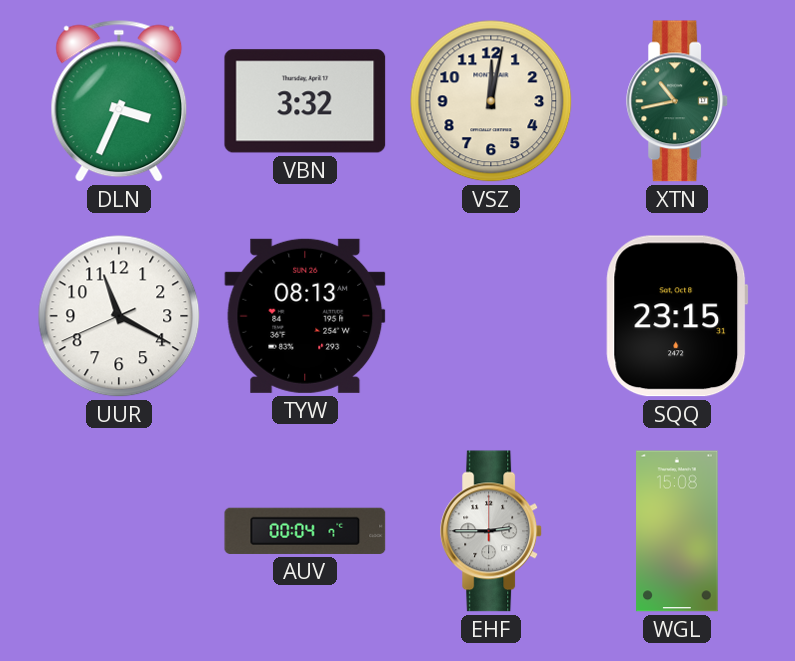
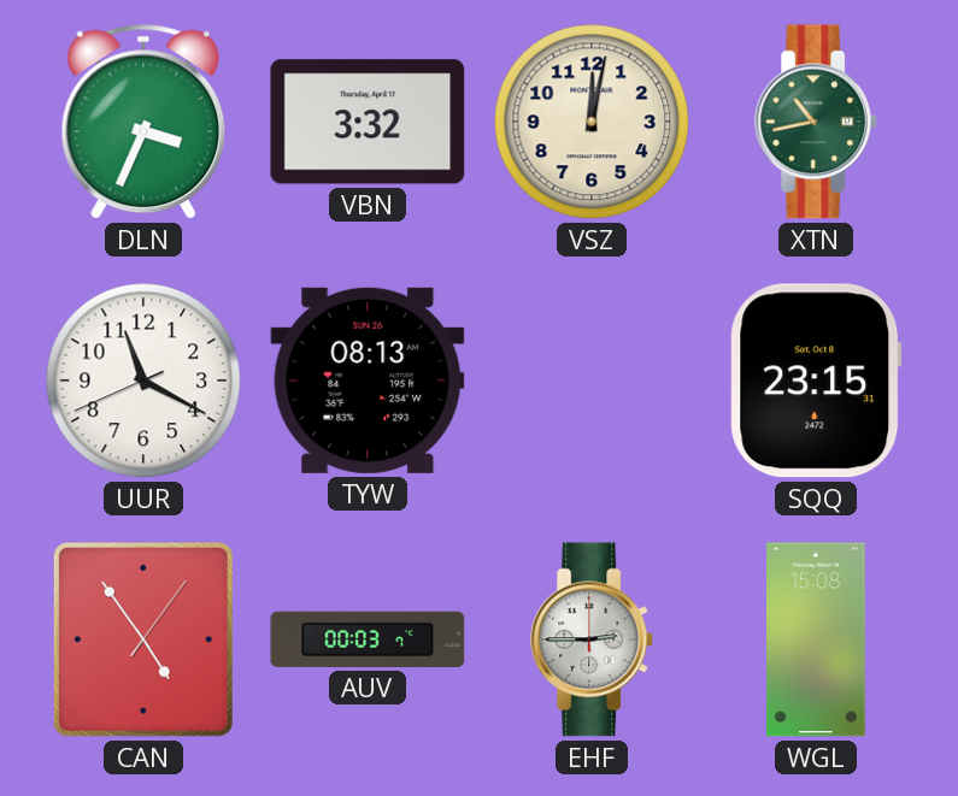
CAN: none -> 4:54
AUV: 00:04 -> 00:03
